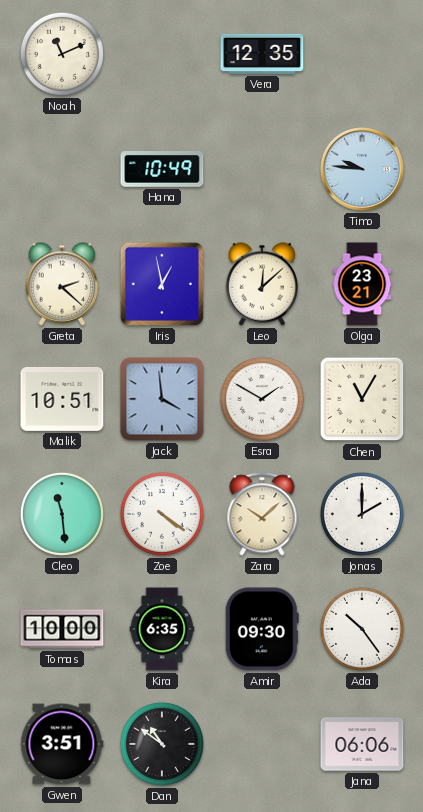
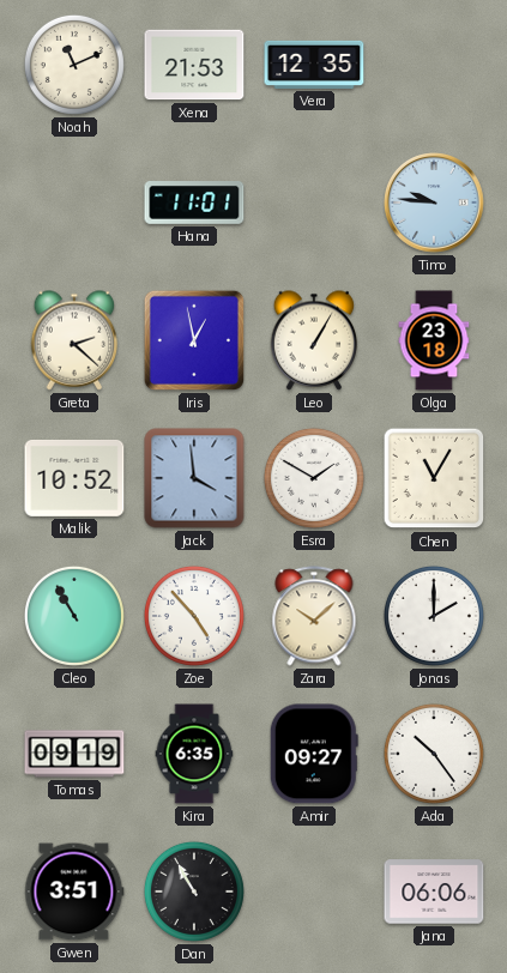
Xena: none -> 21:53
Hana: 10:49 -> 11:01
Leo: 12:08 -> 1:05
Olga: 23:21 -> 23:18
Malik: 10:51 -> 10:52
Cleo: 11:29 -> 10:55
Zoe: 4:21 -> 4:53
Tomas: 10:00 -> 09:19
Amir: 09:30 -> 09:27
Dan: 10:51 -> 10:55
